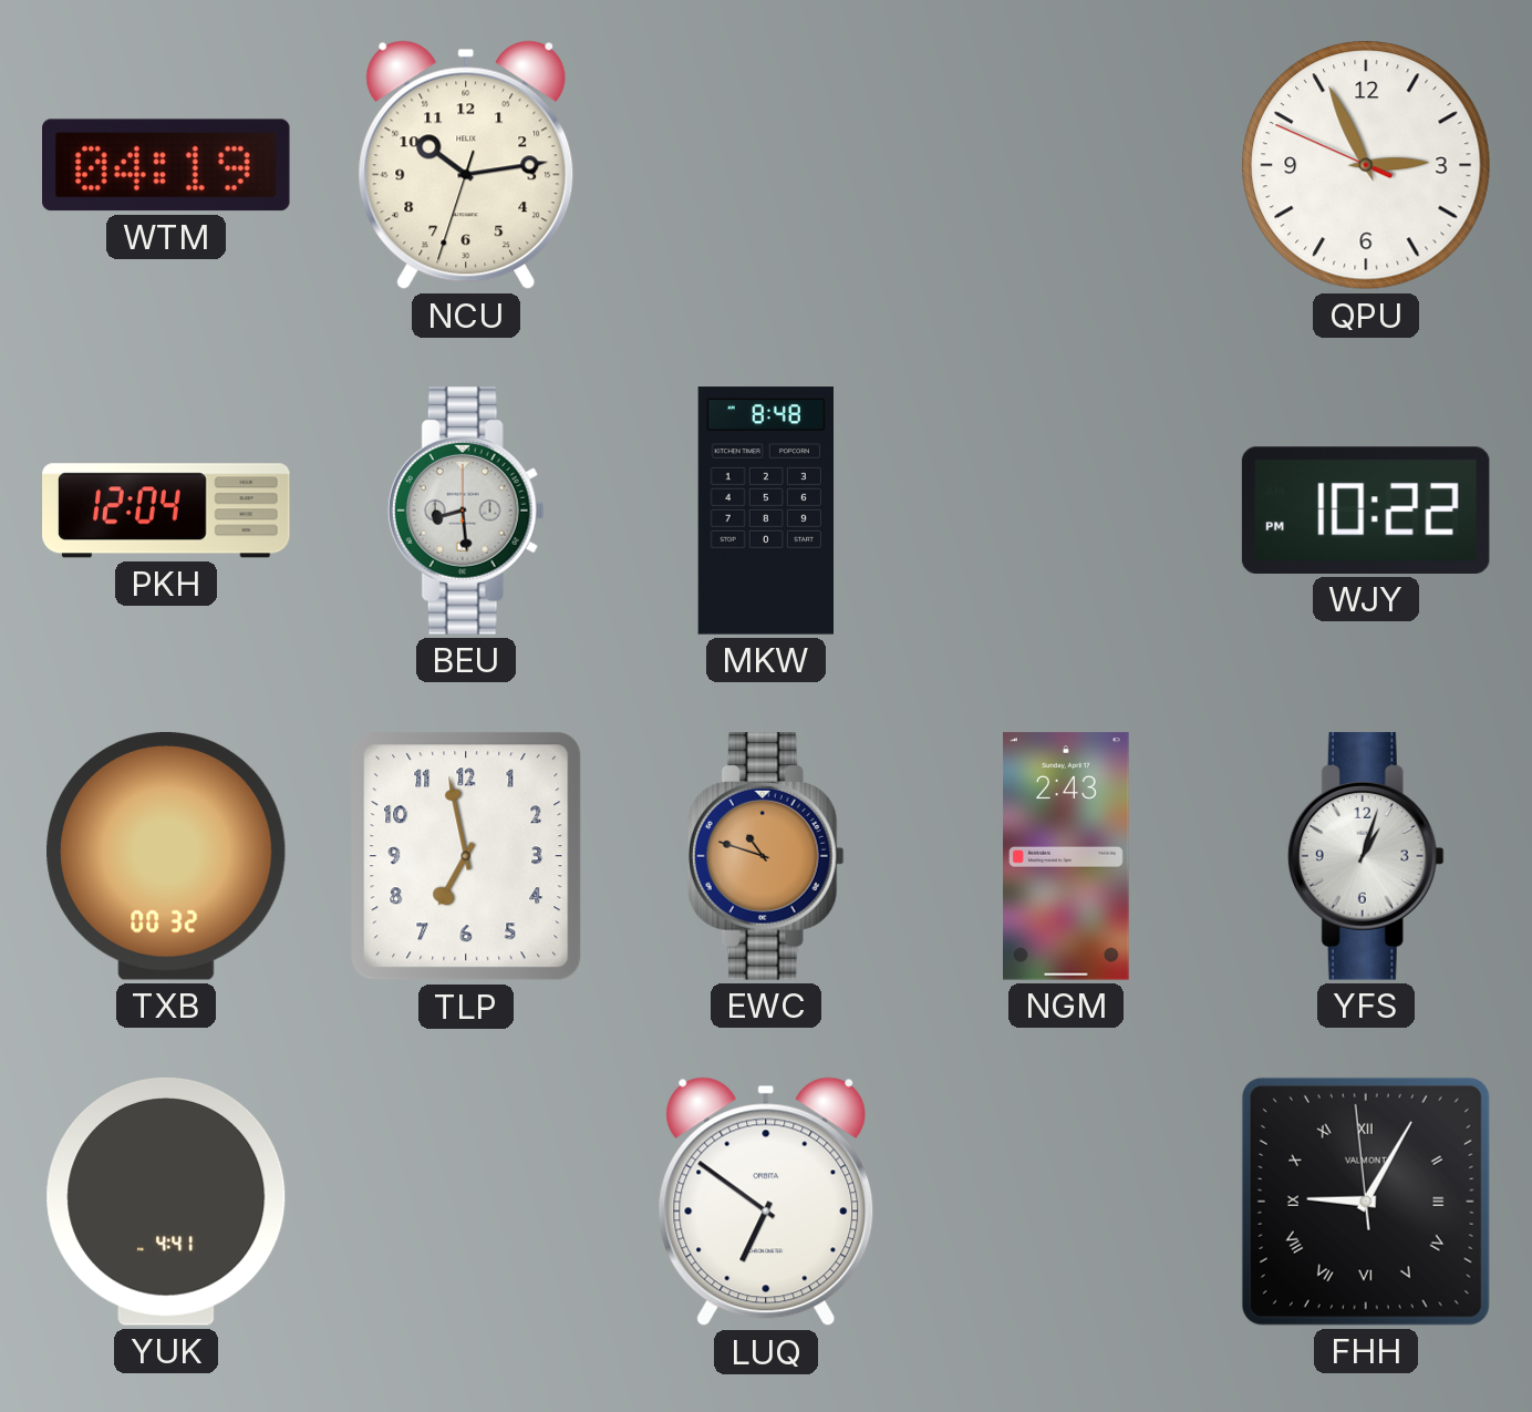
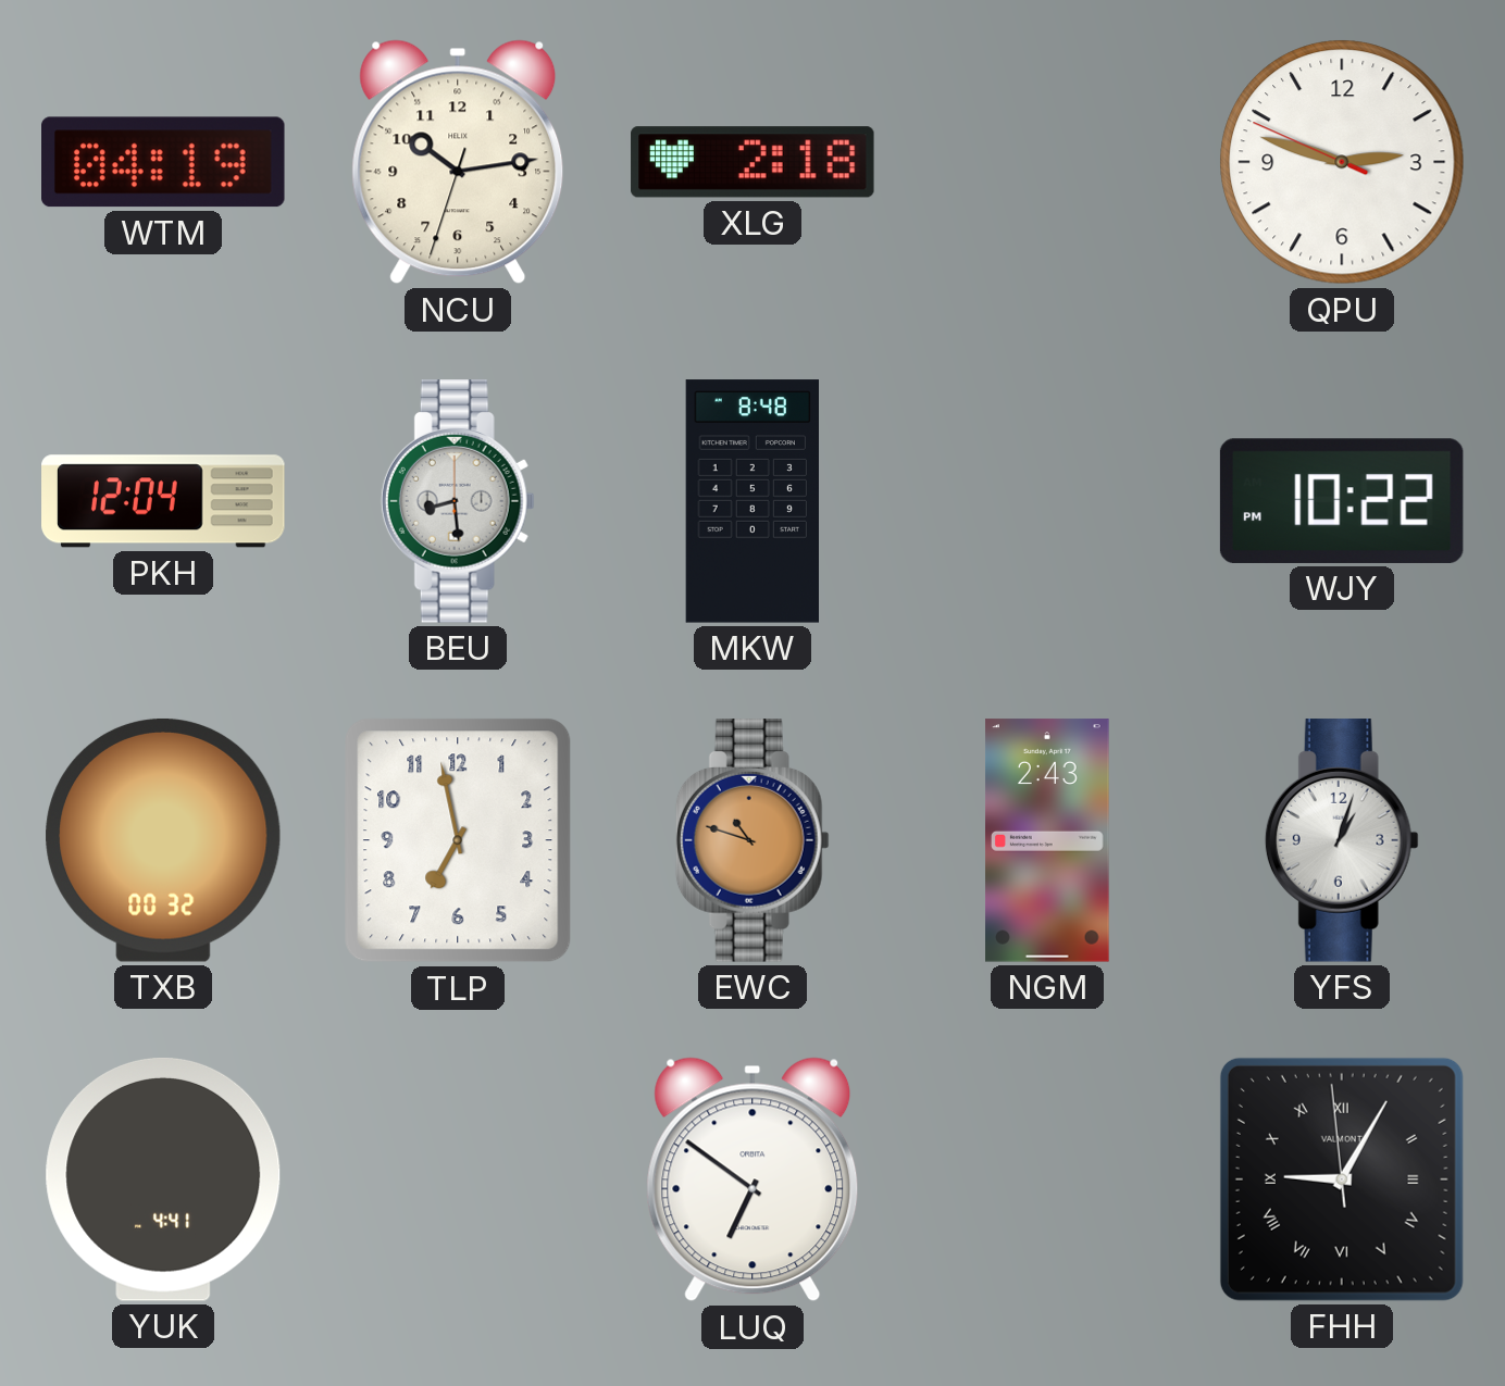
XLG: none -> 2:18
QPU: 2:55 -> 2:47
